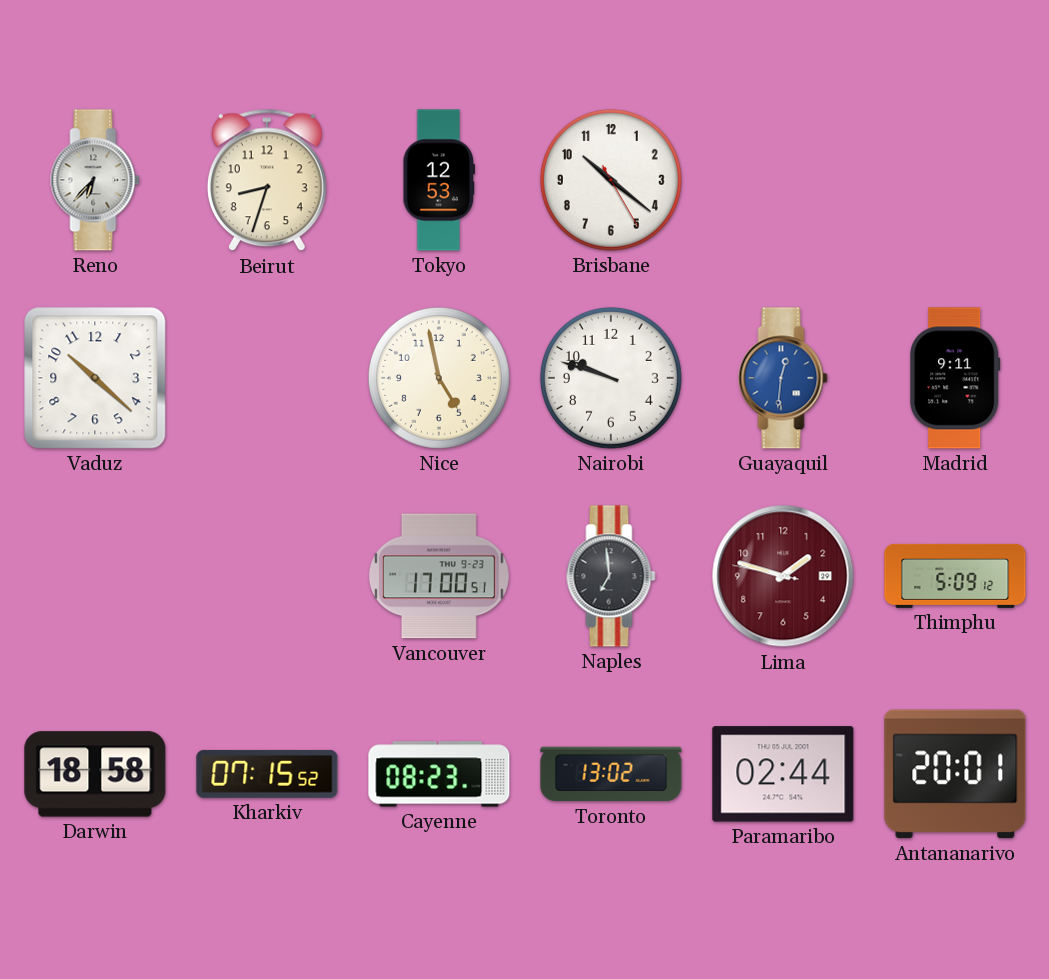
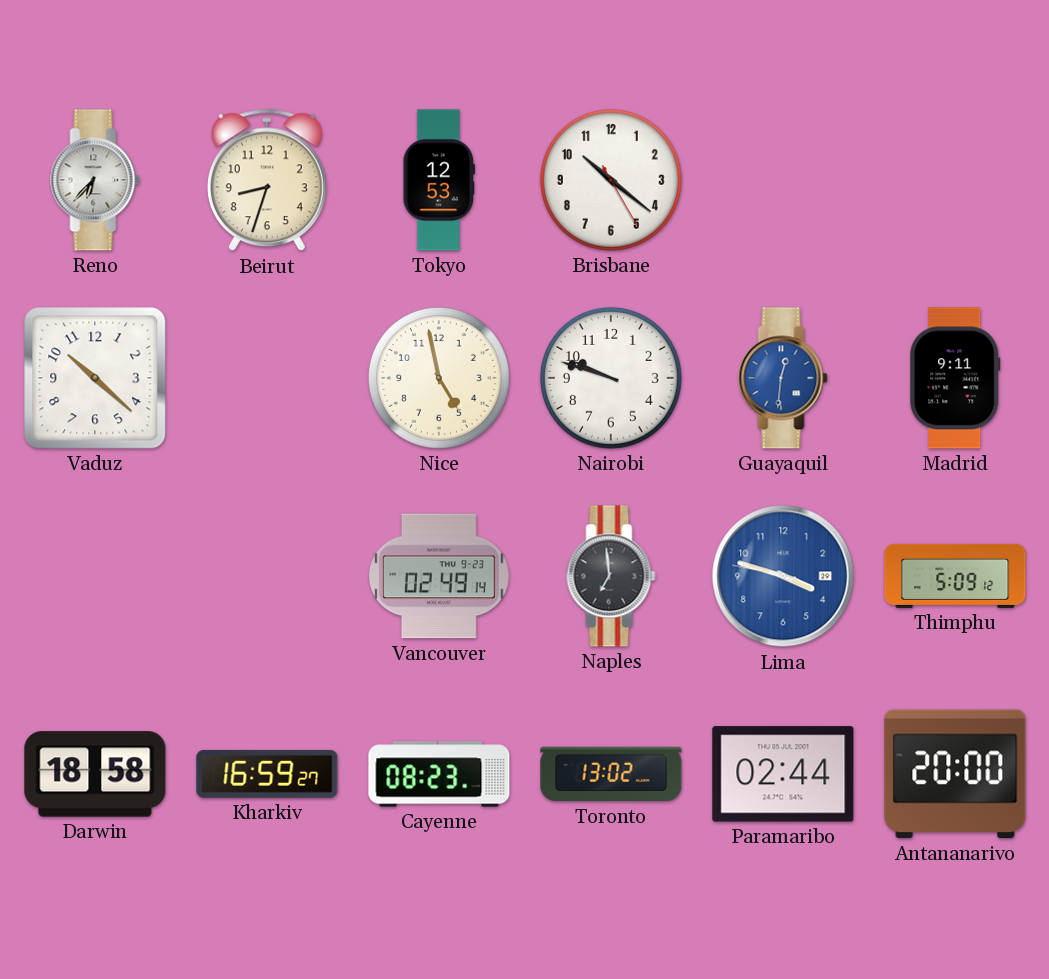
Vancouver: 17:00 -> 02:49
Lima: 1:47 -> 3:47
Lima dial: burgundy -> blue
Kharkiv: 07:15 -> 16:59
Antananarivo: 20:01 -> 20:00
